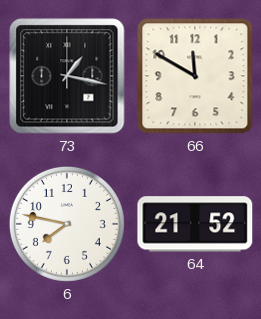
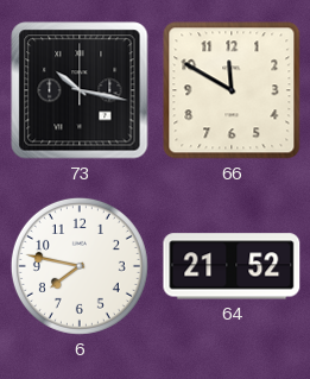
73: 1:17 -> 10:17
